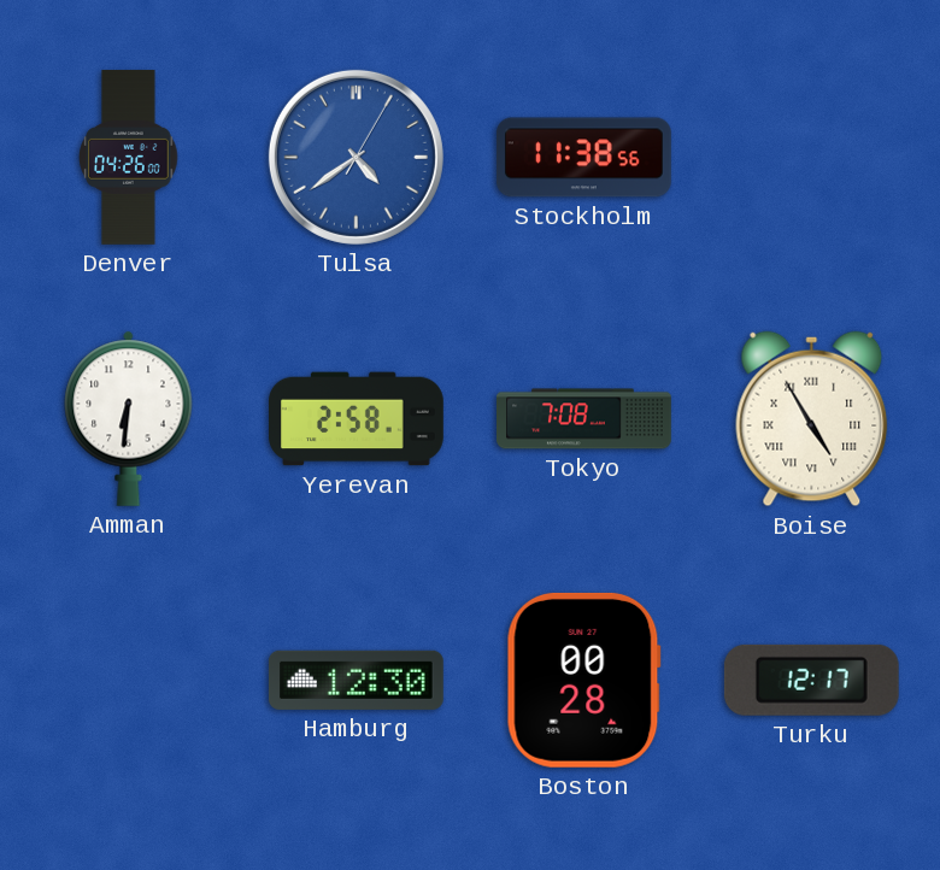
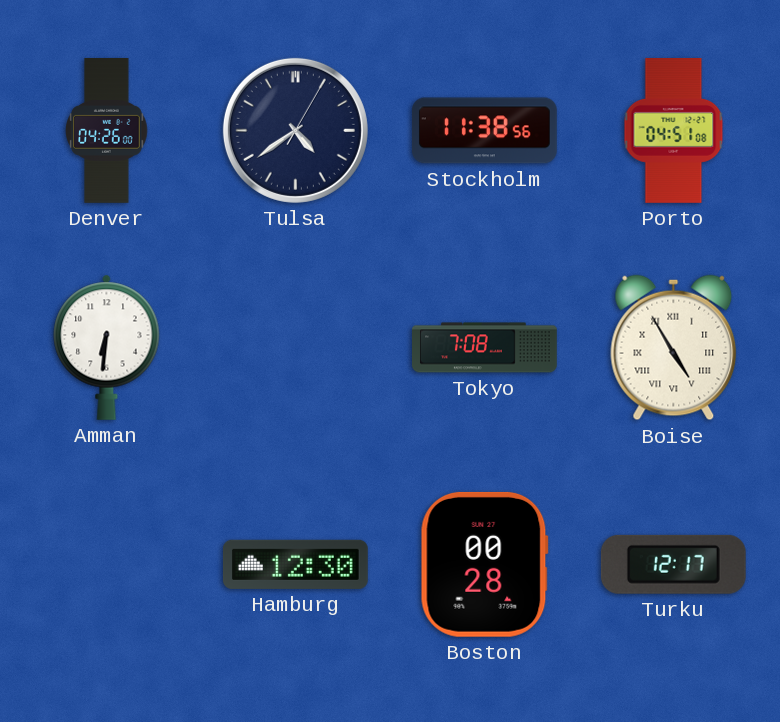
Tulsa dial: blue -> navy
Porto: none -> 04:51
Yerevan: 2:58 -> none
